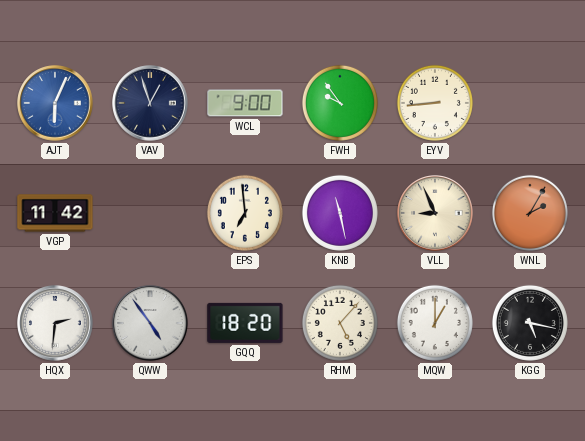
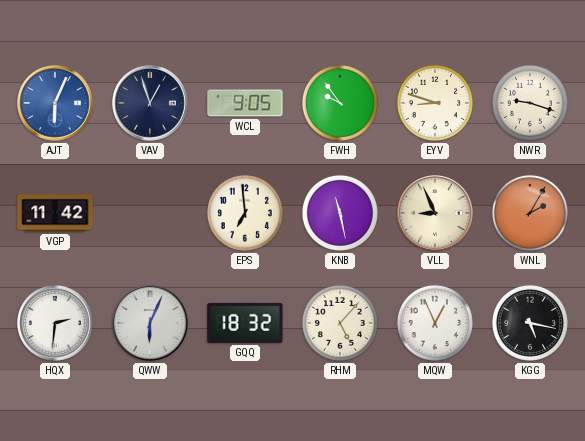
WCL: 9:00 -> 9:05
EYV: 8:44 -> 8:48
NWR: none -> 9:18
QWW: 4:54 -> 6:04
GQQ: 18:20 -> 18:32
MQW: 1:00 -> 12:56
